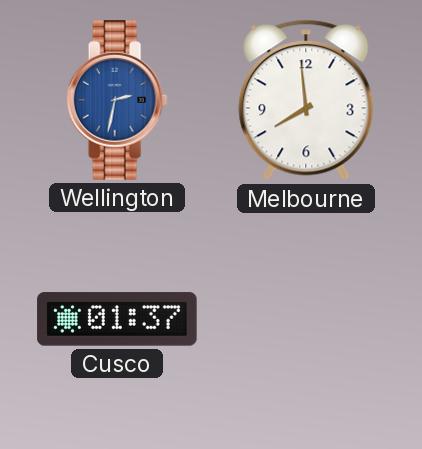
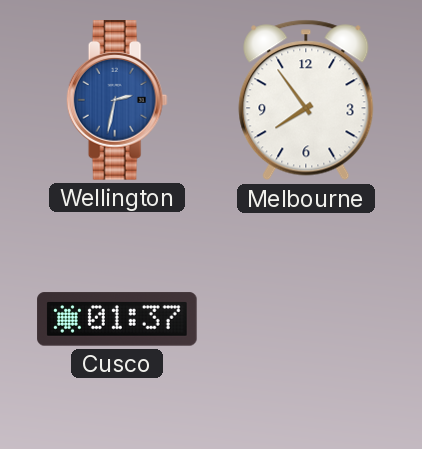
Melbourne: 7:59 -> 7:54
